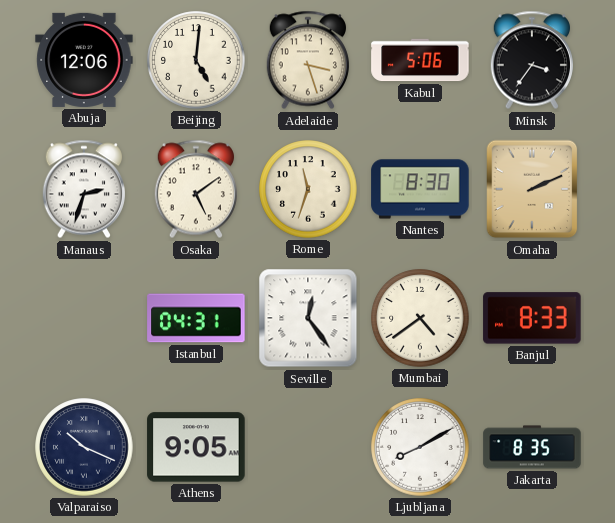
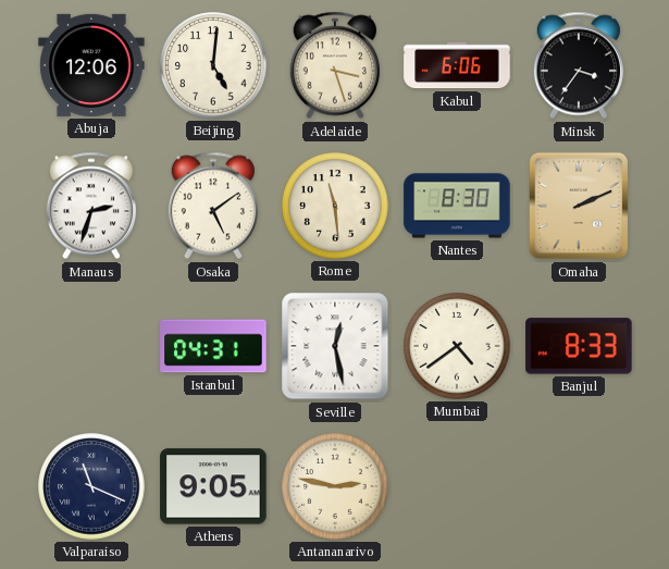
Kabul: 5:06 -> 6:06
Rome: 11:33 -> 11:29
Seville: 12:24 -> 12:28
Valparaiso: 10:19 -> 11:19
Antananarivo: none -> 2:47
Ljubljana: 8:10 -> none
Jakarta: 8:35 -> none
